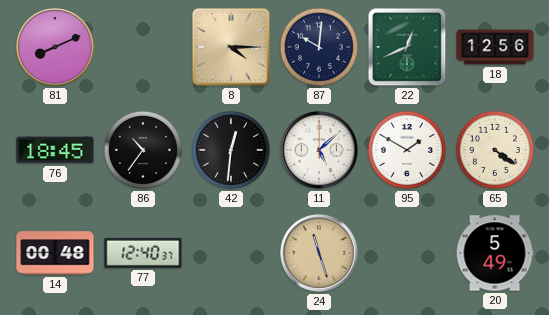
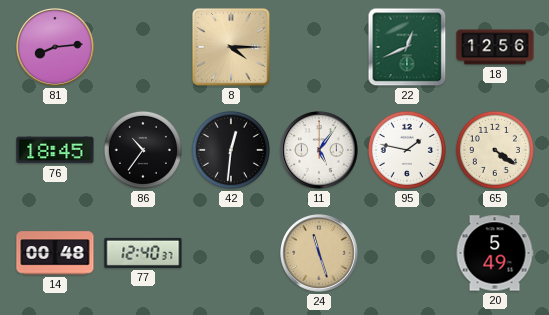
81: 8:11 -> 8:14
87: 10:01 -> none
11: 5:08 -> 5:06
95: 1:50 -> 1:47
